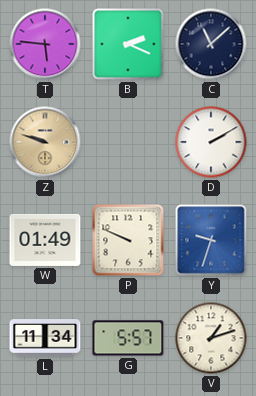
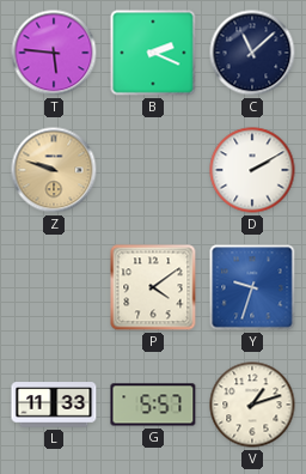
W: 01:49 -> none
P: 9:49 -> 4:09
L: 11:34 -> 11:33
